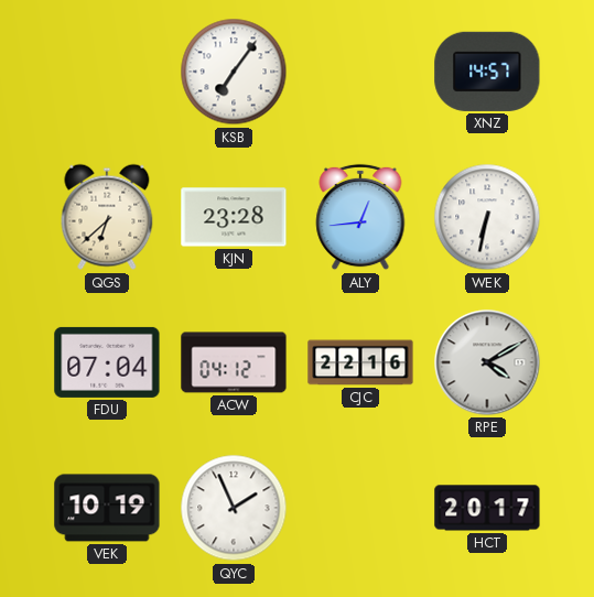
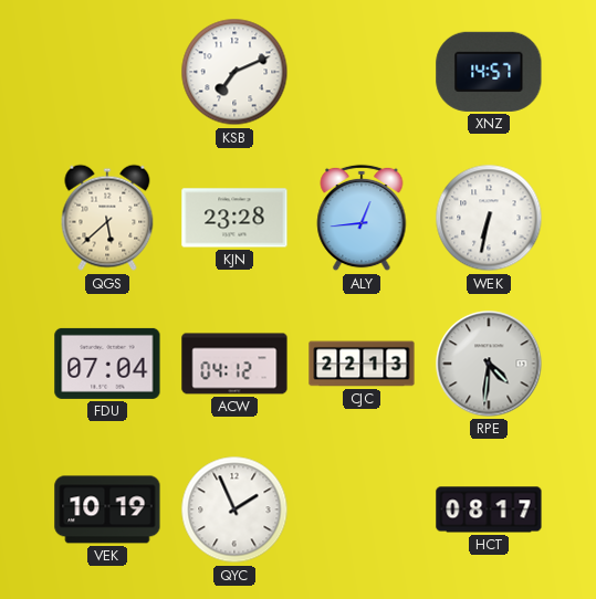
KSB: 7:06 -> 7:11
QGS: 6:38 -> 5:38
CJC: 22:16 -> 22:13
RPE: 4:10 -> 4:31
HCT: 20:17 -> 08:17
